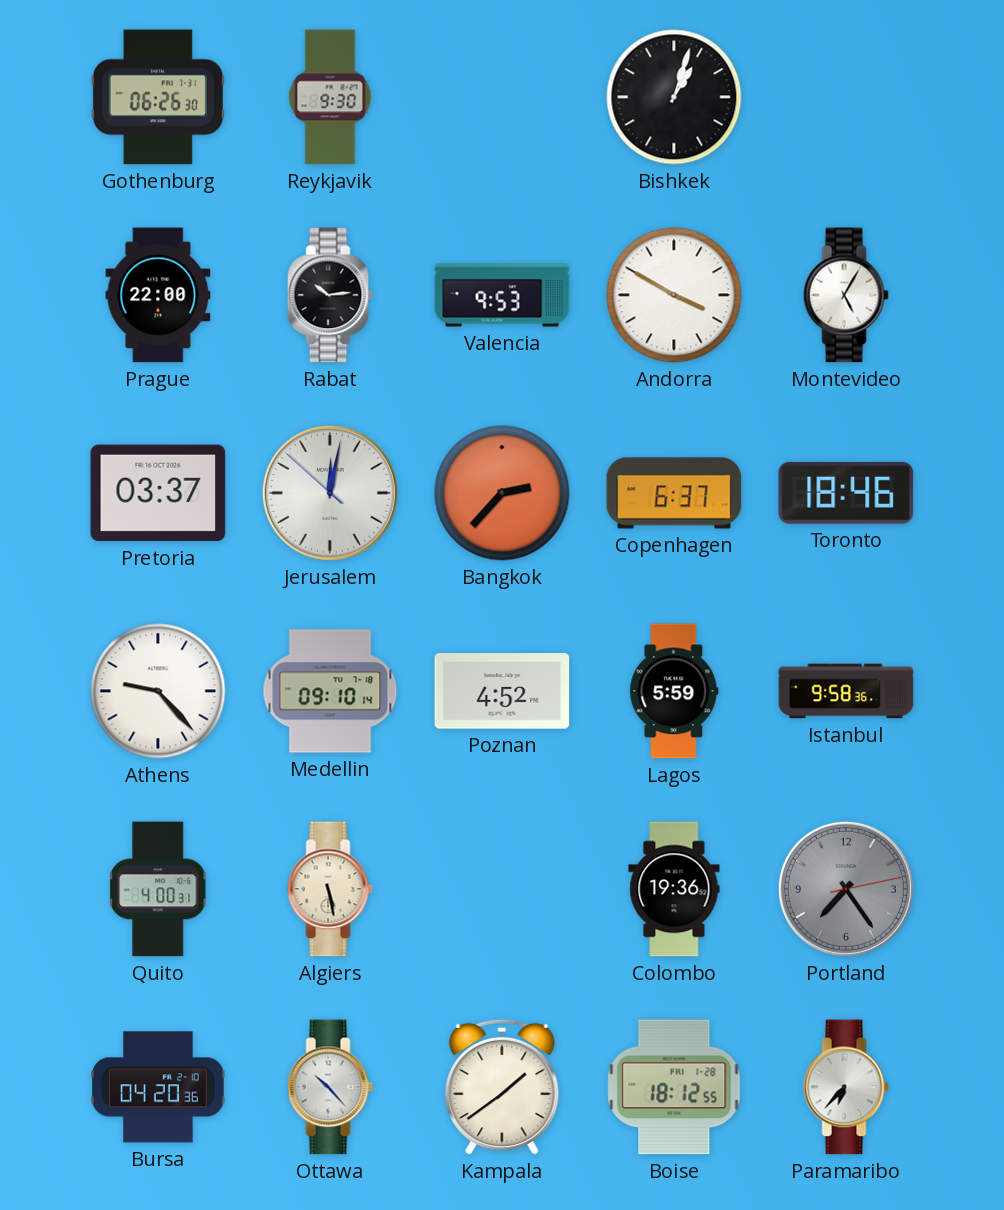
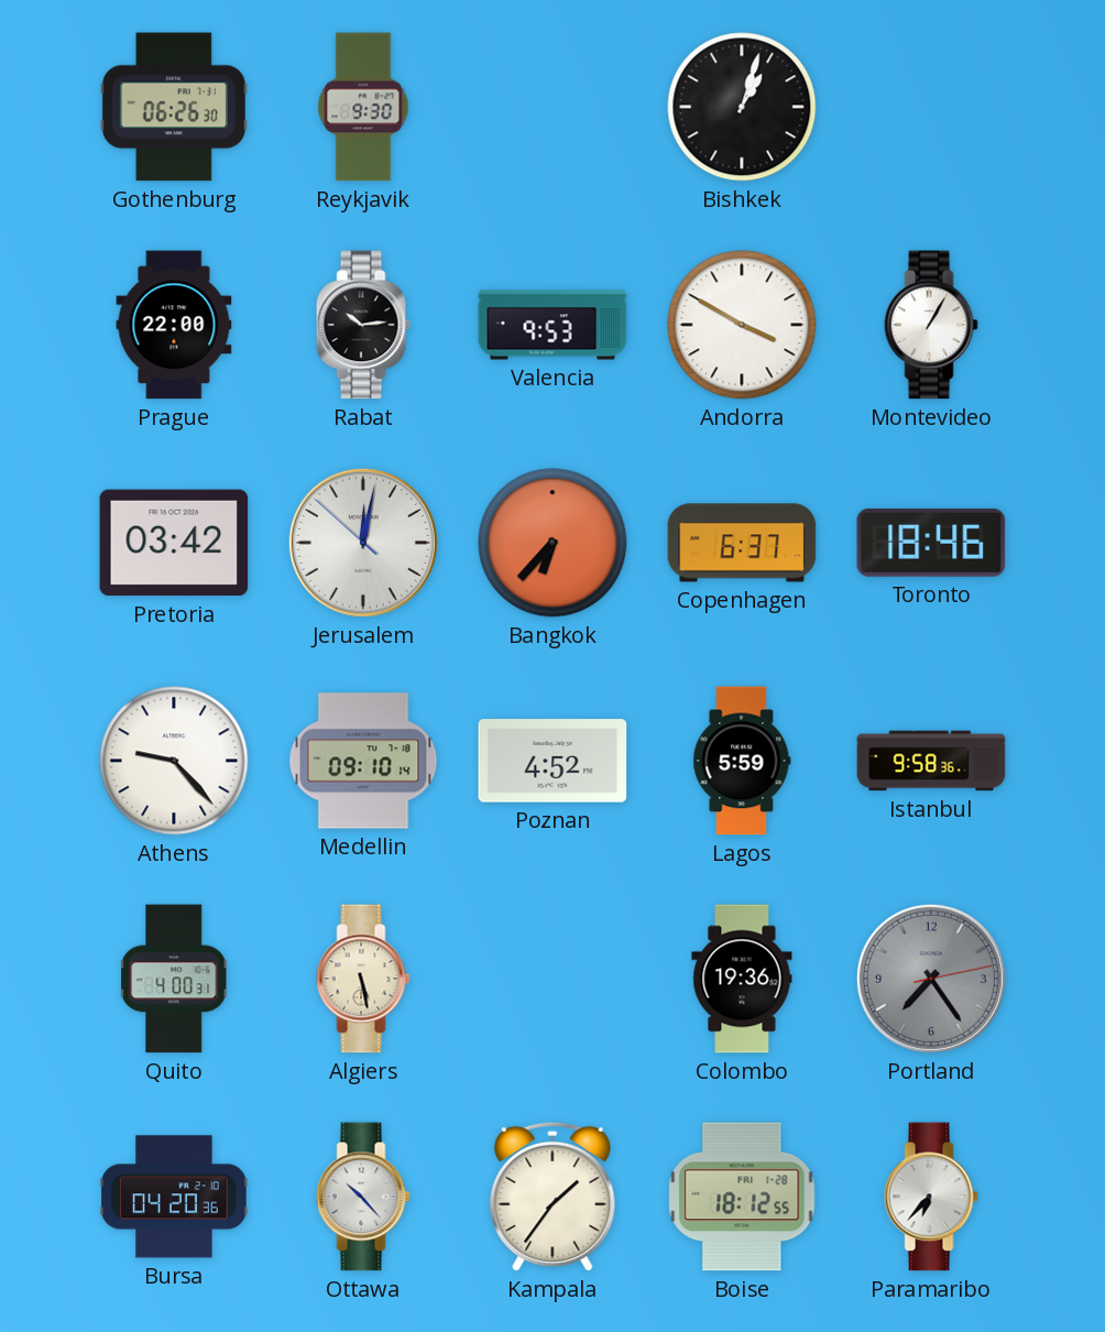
Montevideo: 5:05 -> 1:05
Pretoria: 03:37 -> 03:42
Bangkok: 2:37 -> 6:37
Kampala: 1:39 -> 1:36
